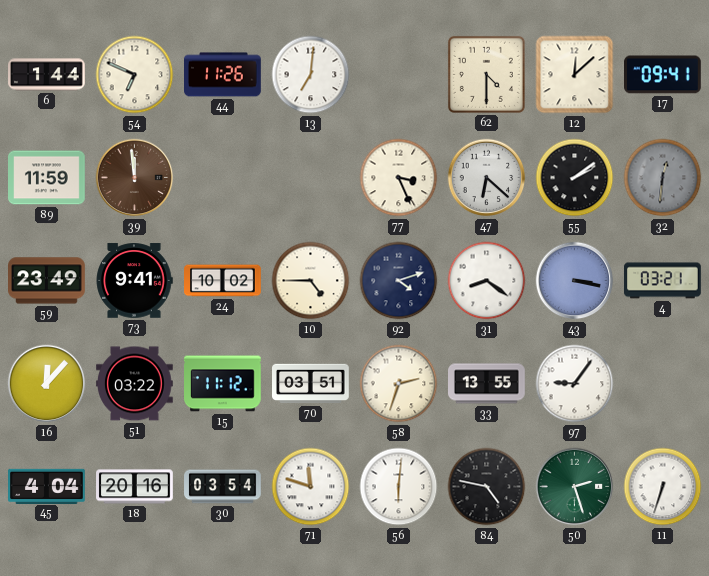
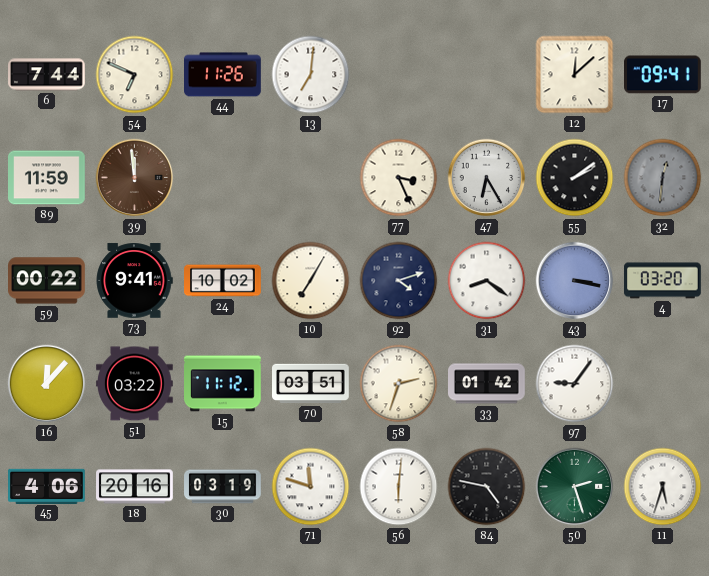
6: 1:44 -> 7:44
62: 4:30 -> none
47: 6:22 -> 6:25
59: 23:49 -> 00:22
10: 4:45 -> 7:05
4: 03:21 -> 03:20
33: 13:55 -> 01:42
45: 4:04 -> 4:06
30: 03:54 -> 03:19
11: 6:33 -> 5:33
